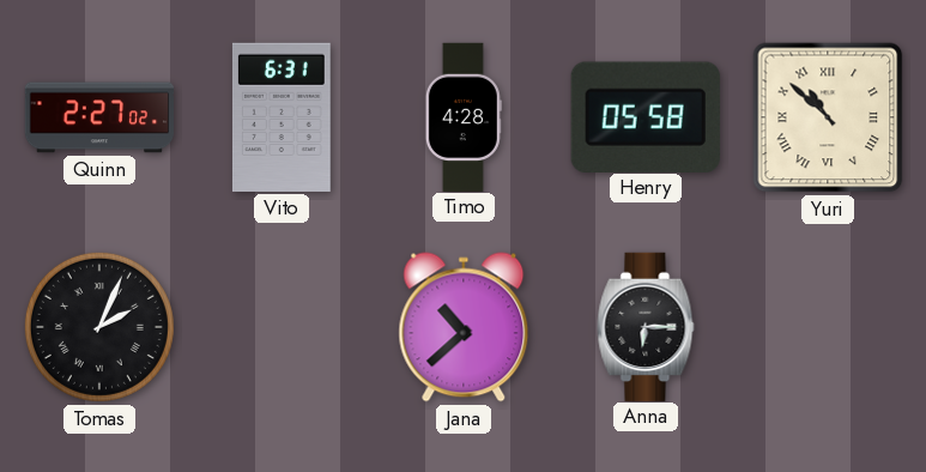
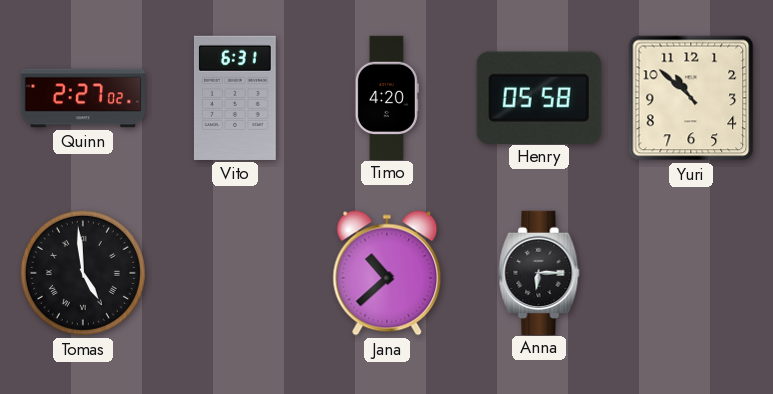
Timo: 4:28 -> 4:20
Yuri numerals: Roman -> Arabic
Tomas: 2:04 -> 4:59
